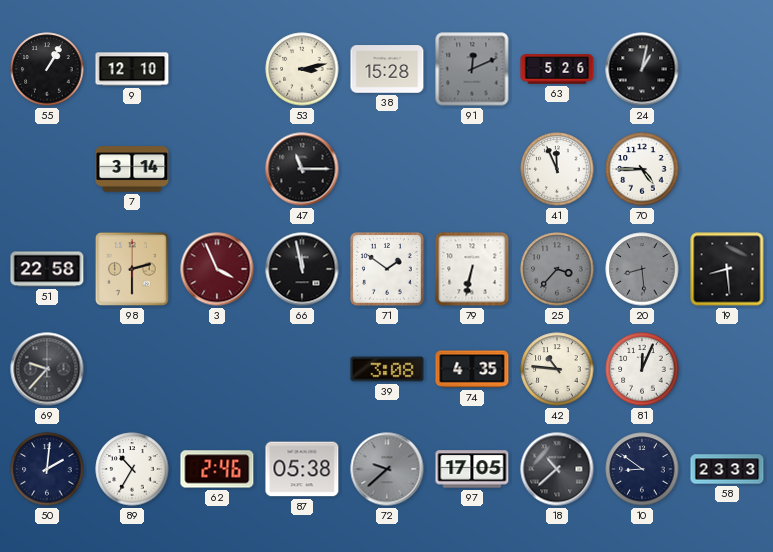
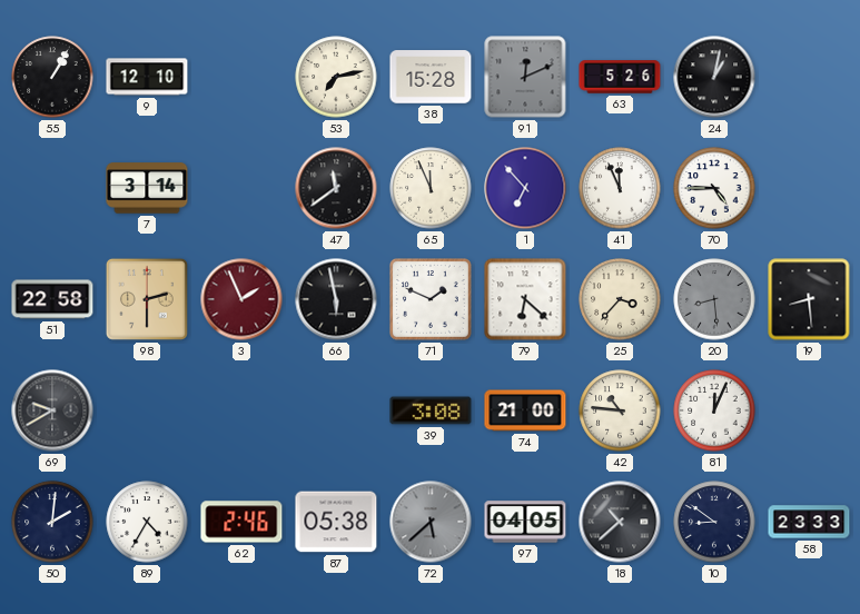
53: 3:13 -> 7:13
47: 11:15 -> 11:39
65: none -> 11:56
1: none -> 6:53
3: 3:56 -> 1:56
66: 11:58 -> 5:58
71: 1:51 -> 1:49
79: 6:32 -> 6:22
25 dial: grey -> cream
69: 9:37 -> 9:40
74: 4:35 -> 21:00
89: 10:35 -> 4:35
72: 9:38 -> 5:38
97: 17:05 -> 04:05
